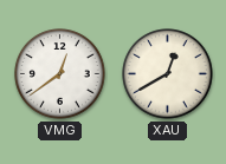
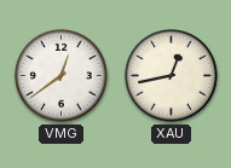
XAU: 12:40 -> 12:43
